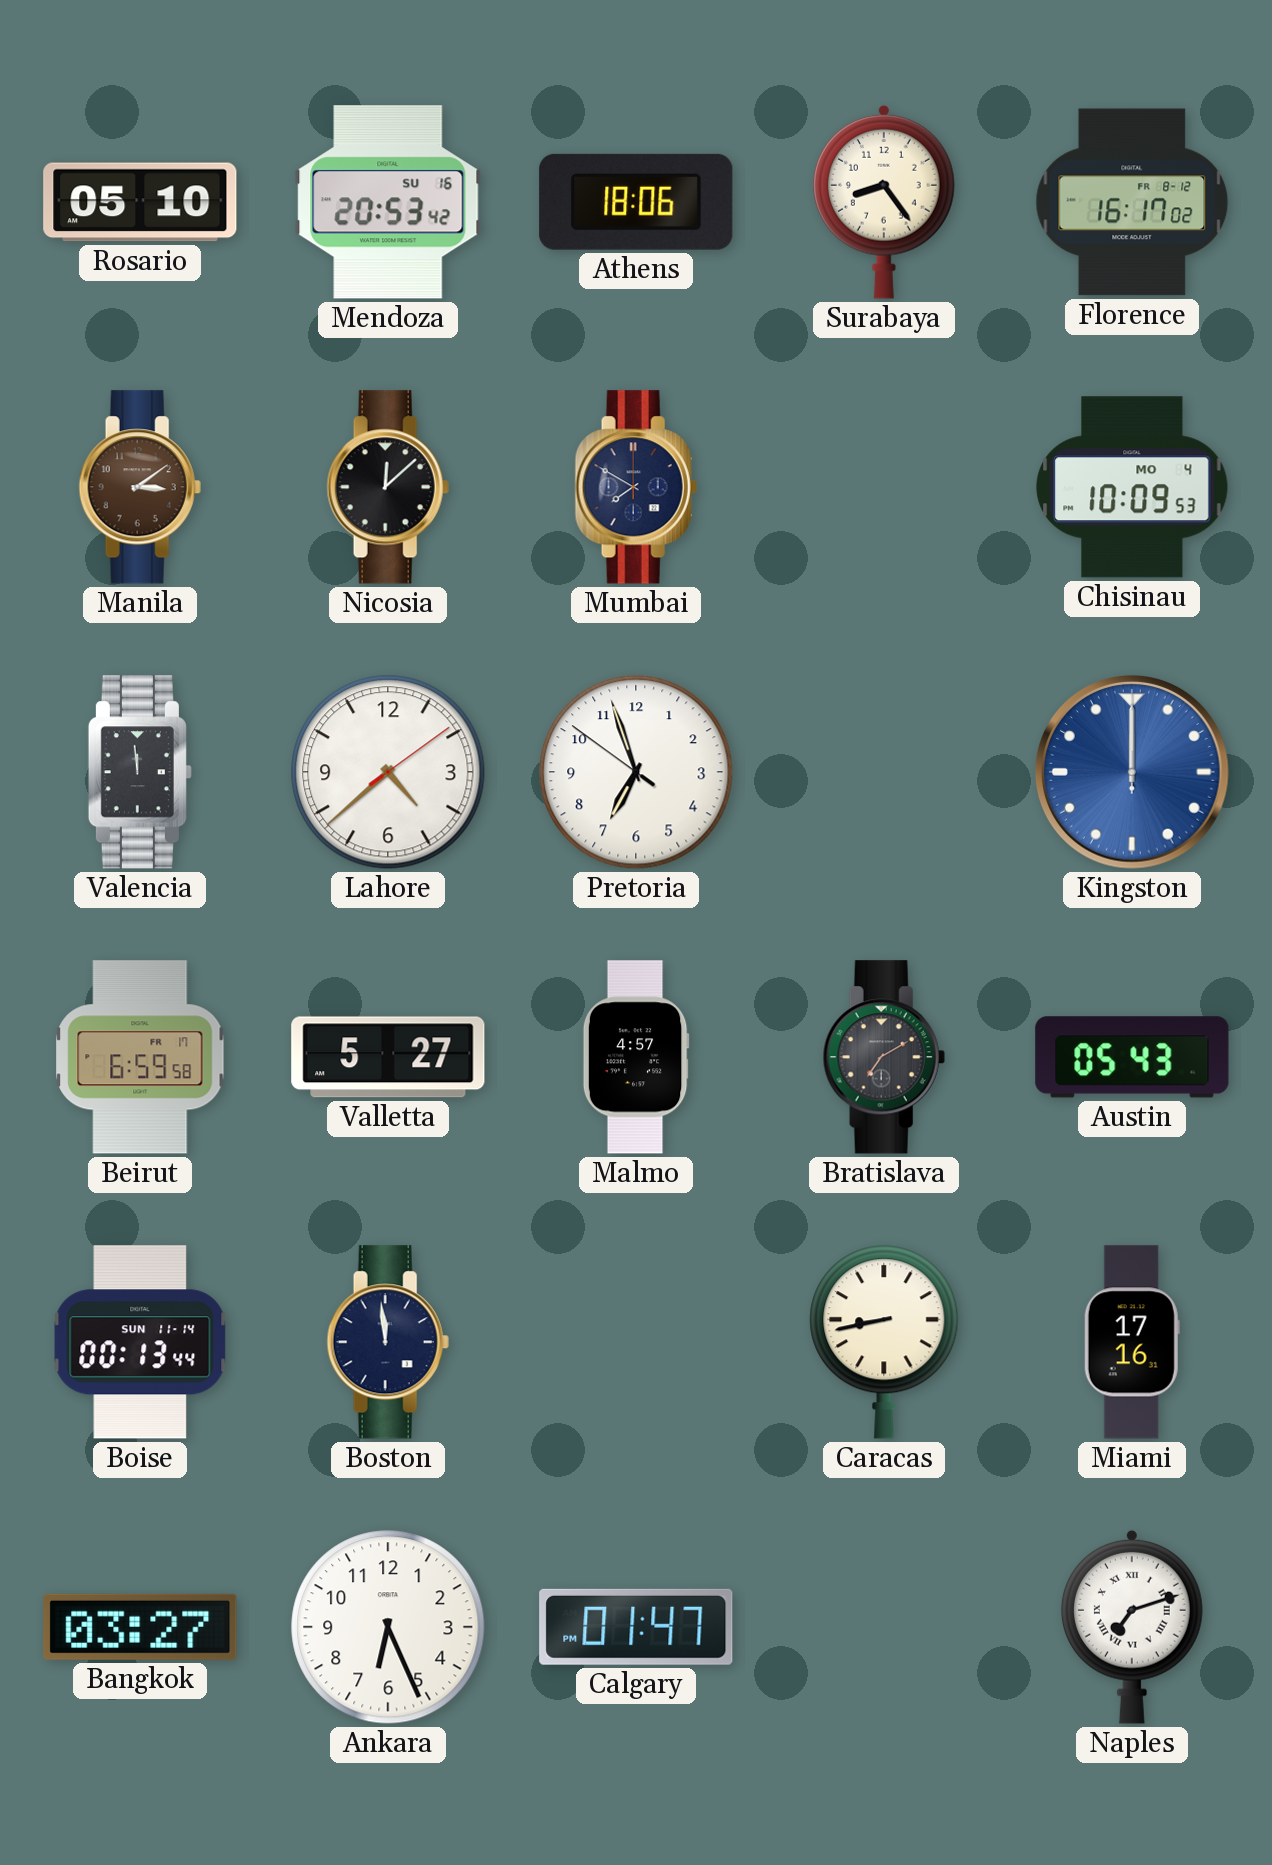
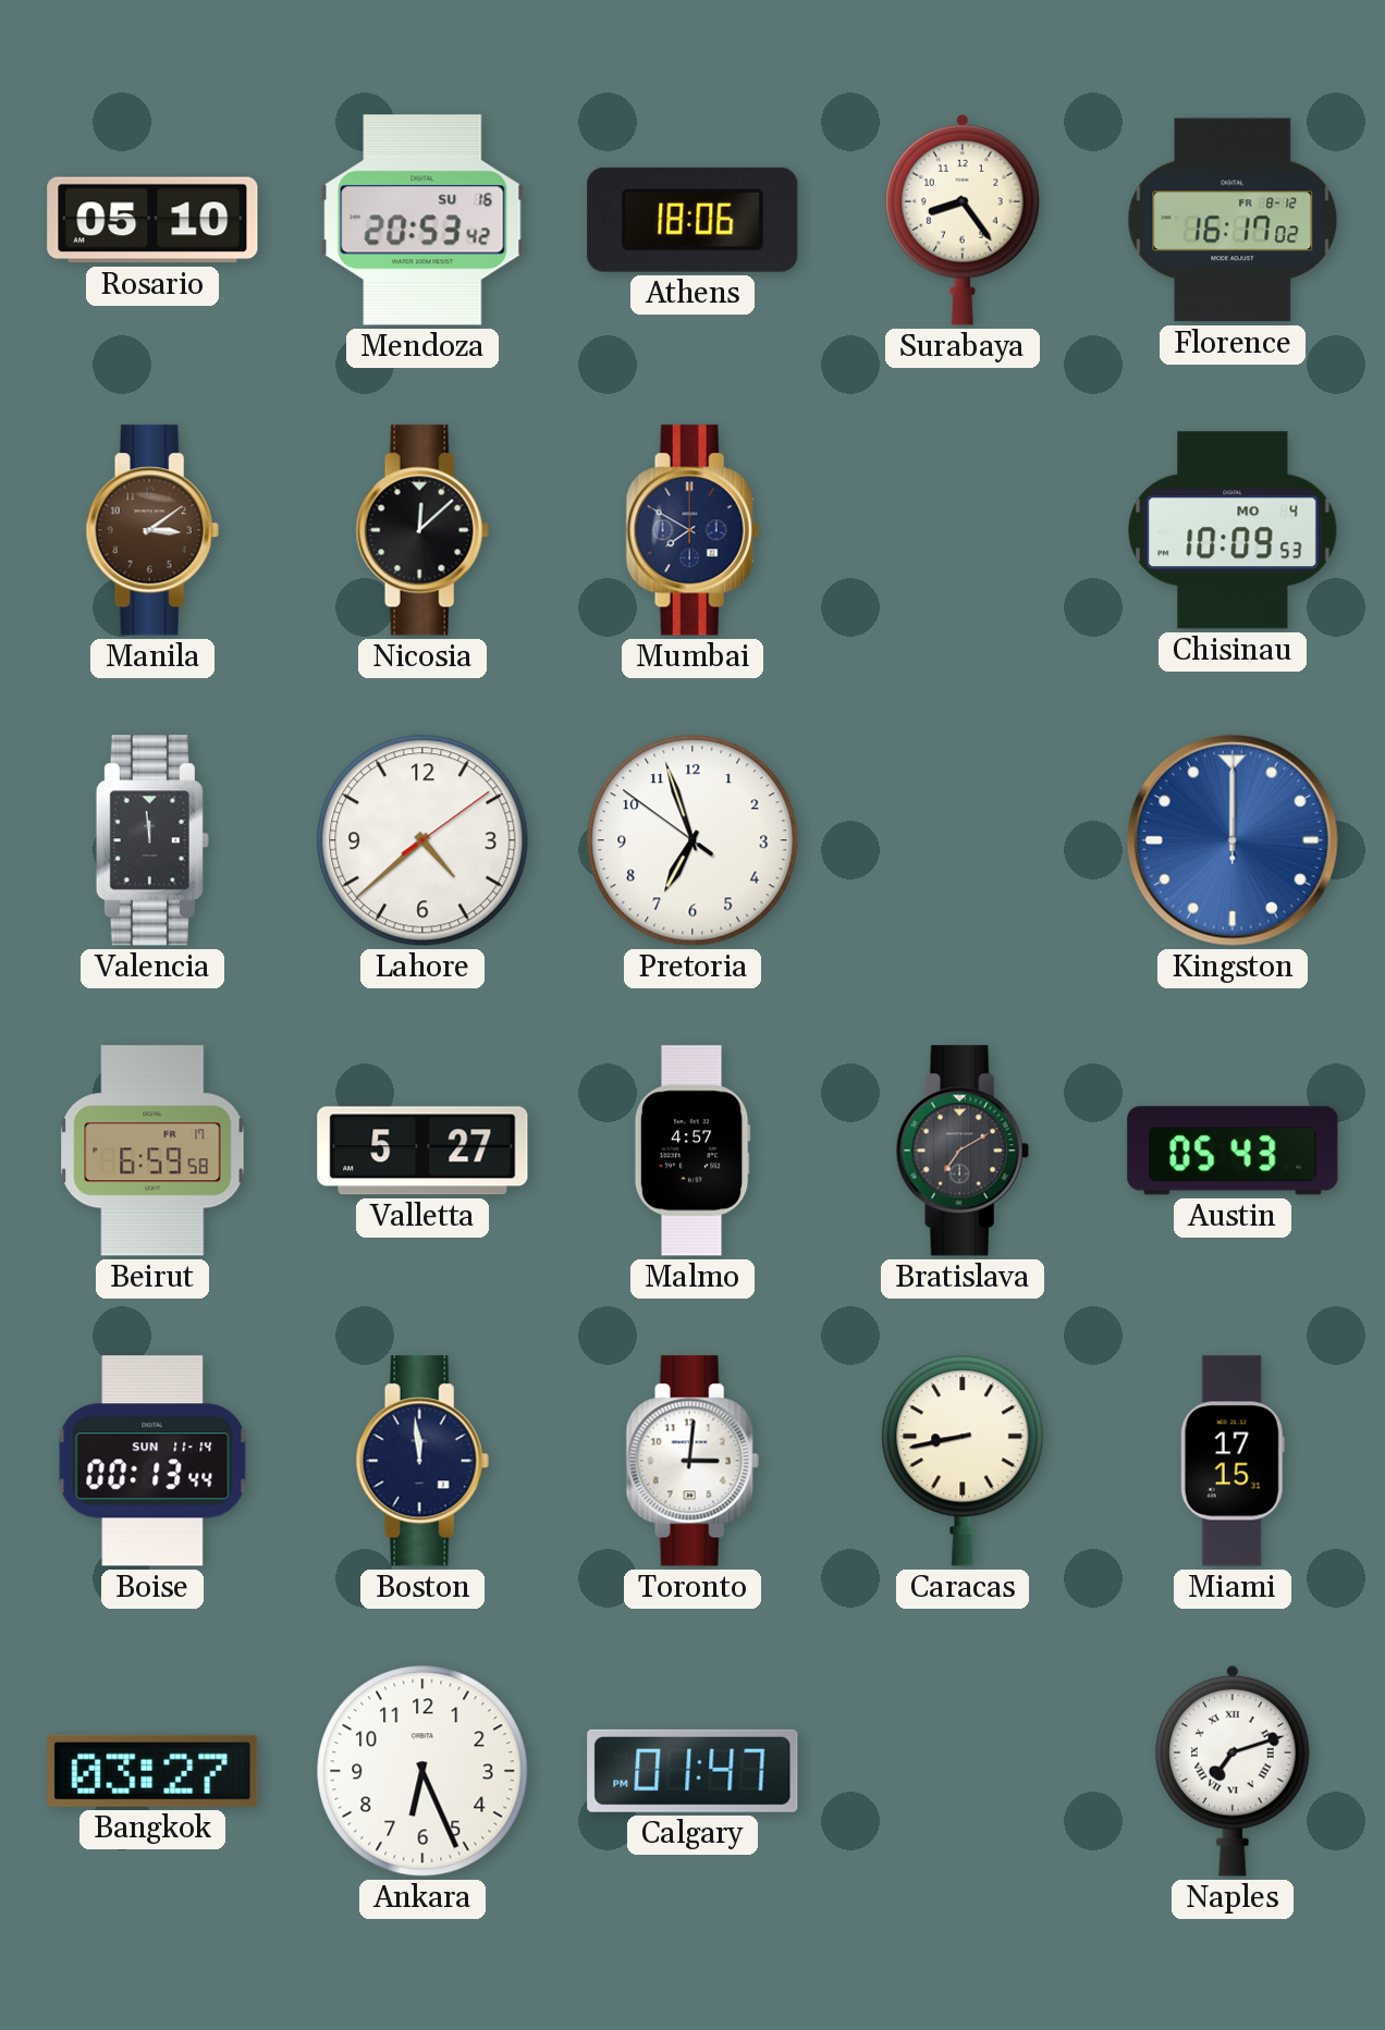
Toronto: none -> 3:01
Miami: 17:16 -> 17:15
